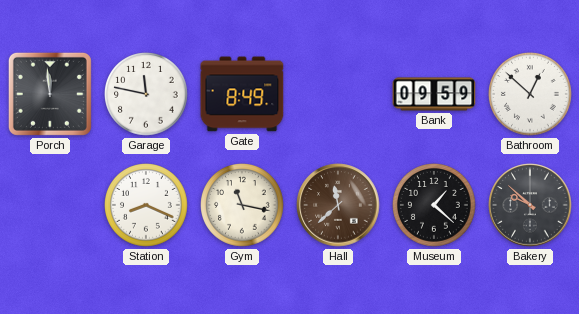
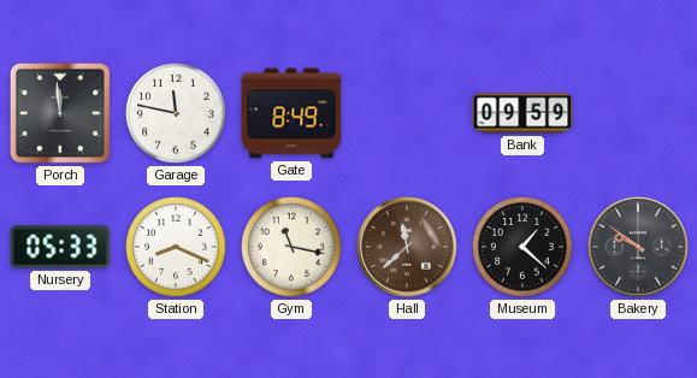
Bathroom: 12:52 -> none
Nursery: none -> 05:33
Bakery: 9:52 -> 9:51
